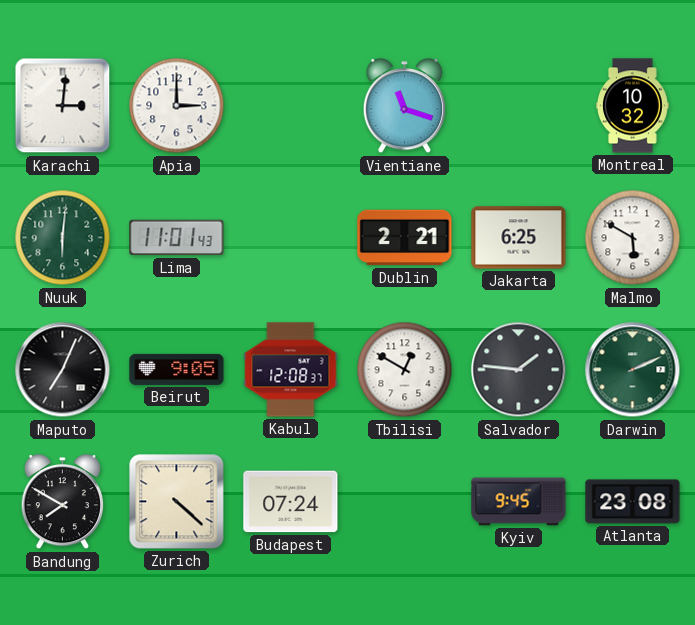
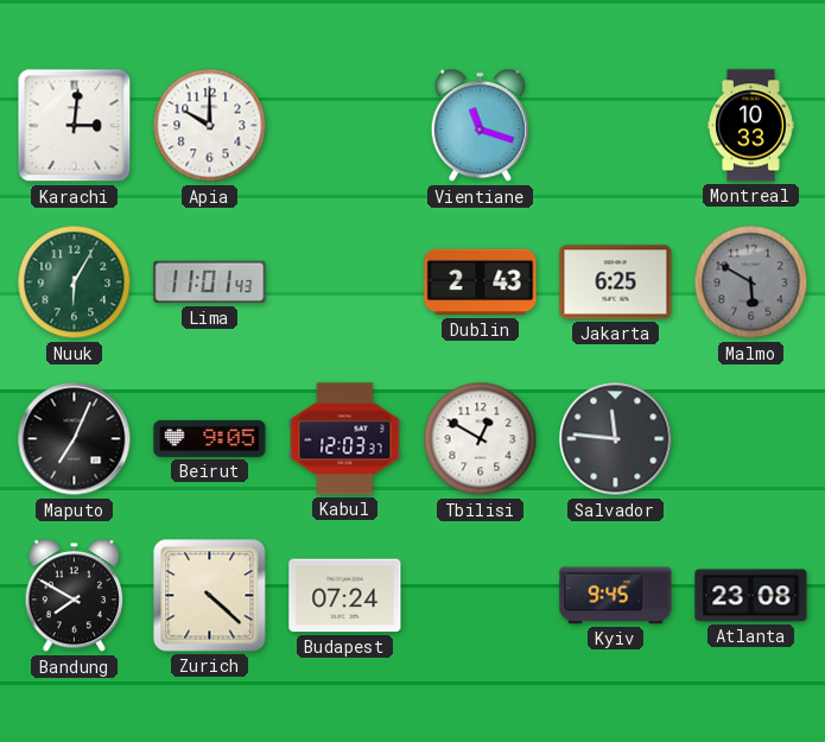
Apia: 3:00 -> 10:00
Montreal: 10:32 -> 10:33
Nuuk: 6:01 -> 6:05
Dublin: 2:21 -> 2:43
Malmo dial: white -> grey
Kabul: 12:08 -> 12:03
Salvador: 1:46 -> 11:46
Darwin: 2:11 -> none
